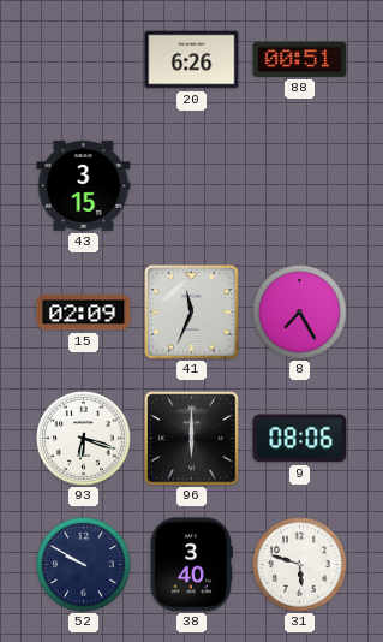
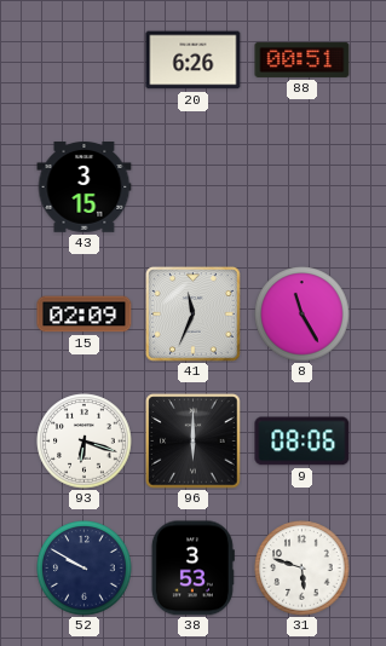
8: 7:25 -> 11:25
38: 3:40 -> 3:53
